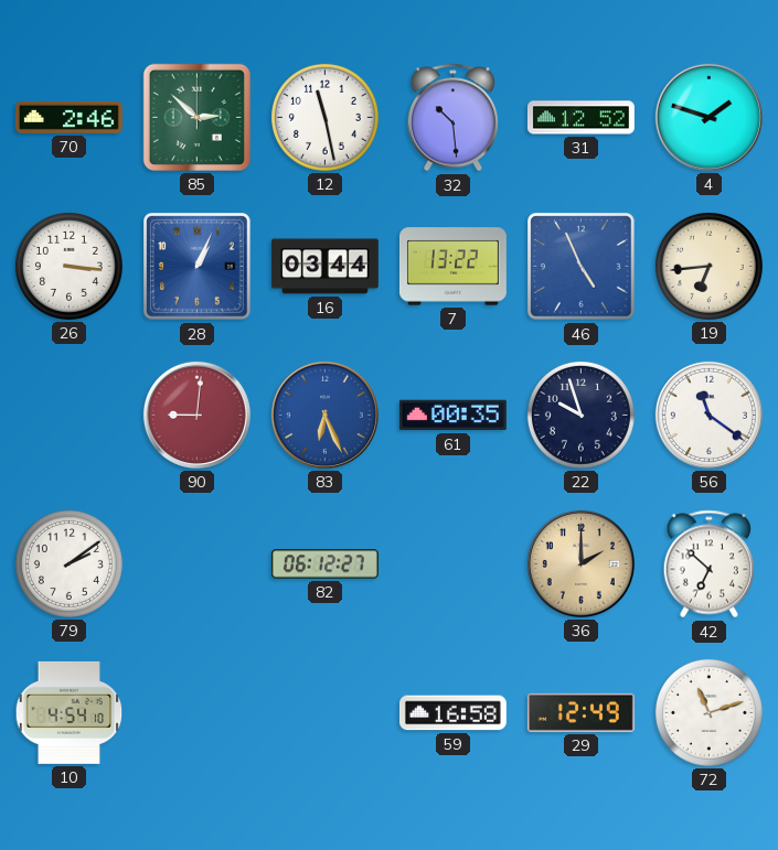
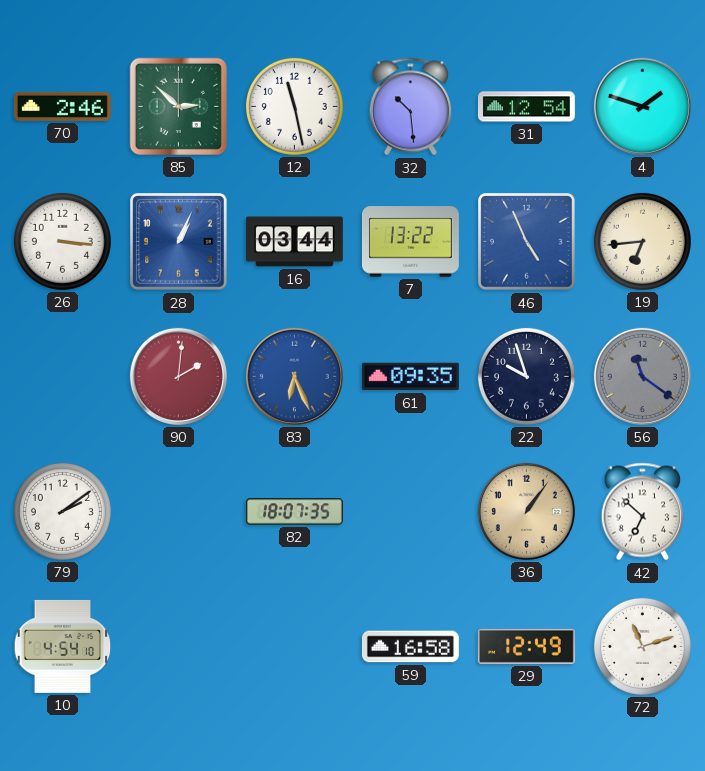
31: 12:52 -> 12:54
90: 9:01 -> 2:01
61: 00:35 -> 09:35
56 dial: white -> grey
82: 06:12 -> 18:07
36: 2:00 -> 1:06
